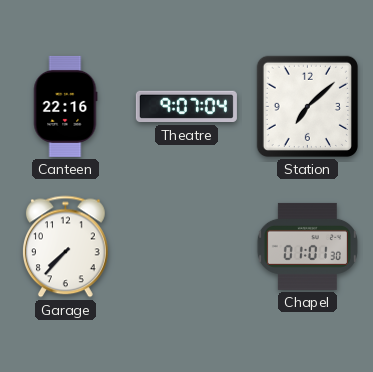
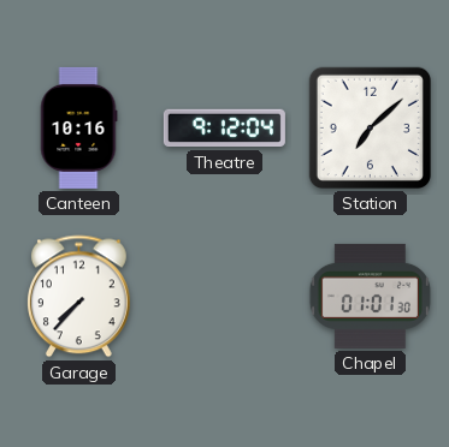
Canteen: 22:16 -> 10:16
Theatre: 9:07 -> 9:12
